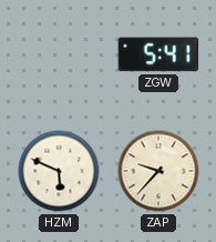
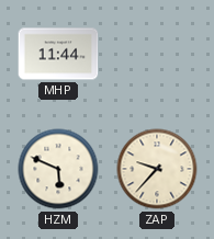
MHP: none -> 11:44
ZGW: 5:41 -> none
